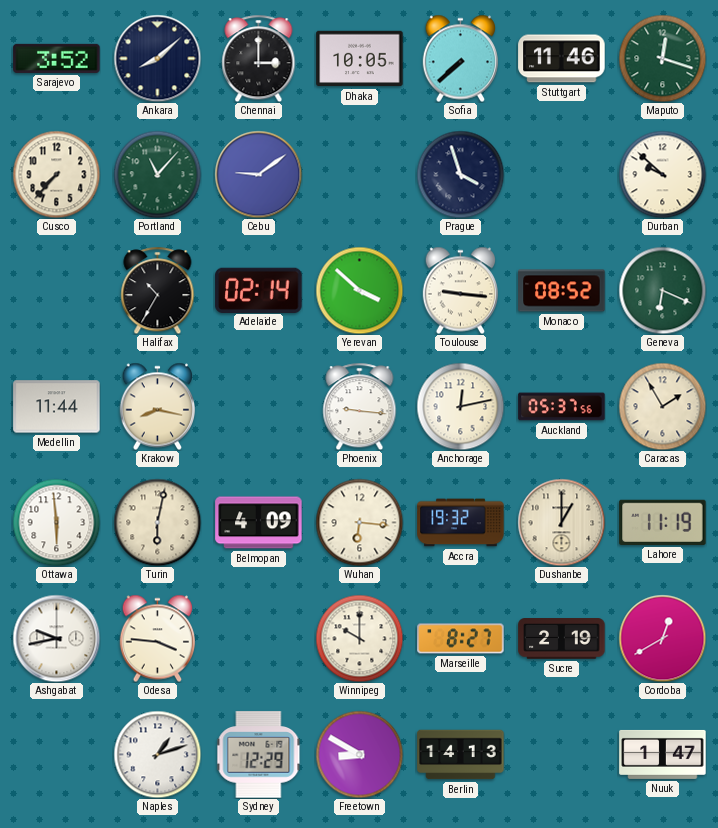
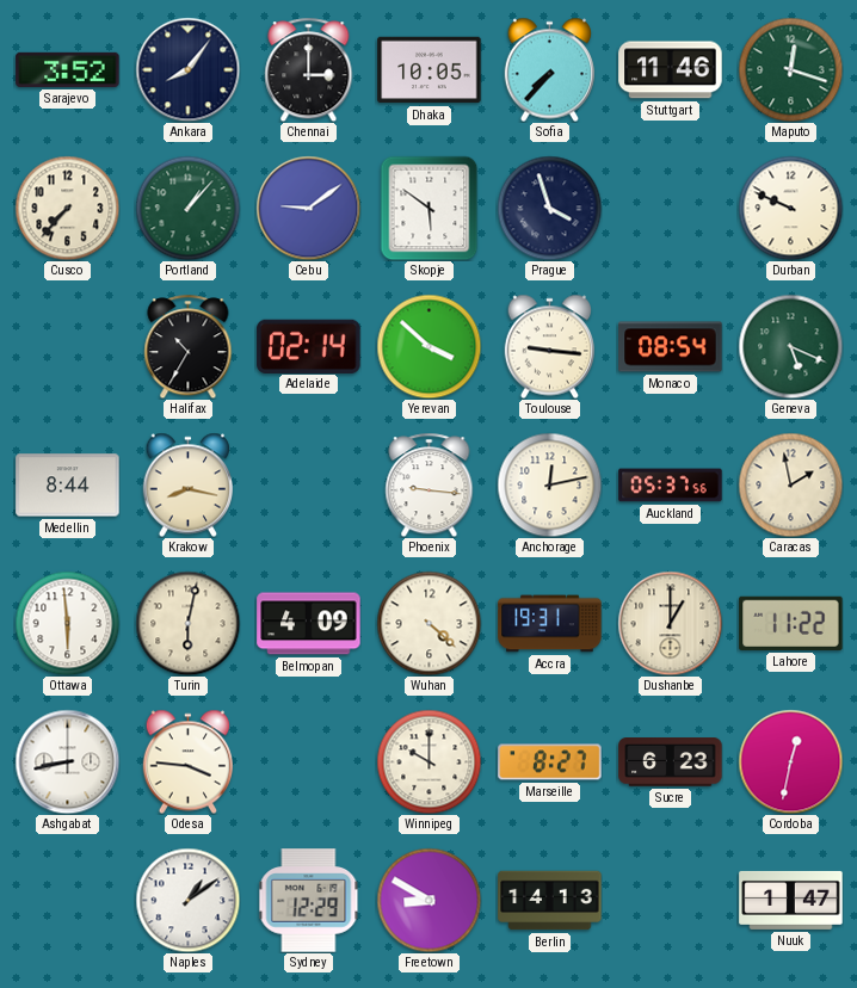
Ankara: 8:08 -> 8:06
Sofia: 7:38 -> 7:37
Portland: 11:07 -> 1:07
Skopje: none -> 5:51
Durban: 9:52 -> 9:49
Monaco: 08:52 -> 08:54
Geneva: 6:19 -> 5:19
Medellin: 11:44 -> 8:44
Caracas: 1:55 -> 1:58
Wuhan: 6:16 -> 4:22
Accra: 19:32 -> 19:31
Lahore: 11:19 -> 11:22
Ashgabat: 9:43 -> 8:43
Sucre: 2:19 -> 6:23
Cordoba: 12:40 -> 12:32
Naples: 1:12 -> 1:09
